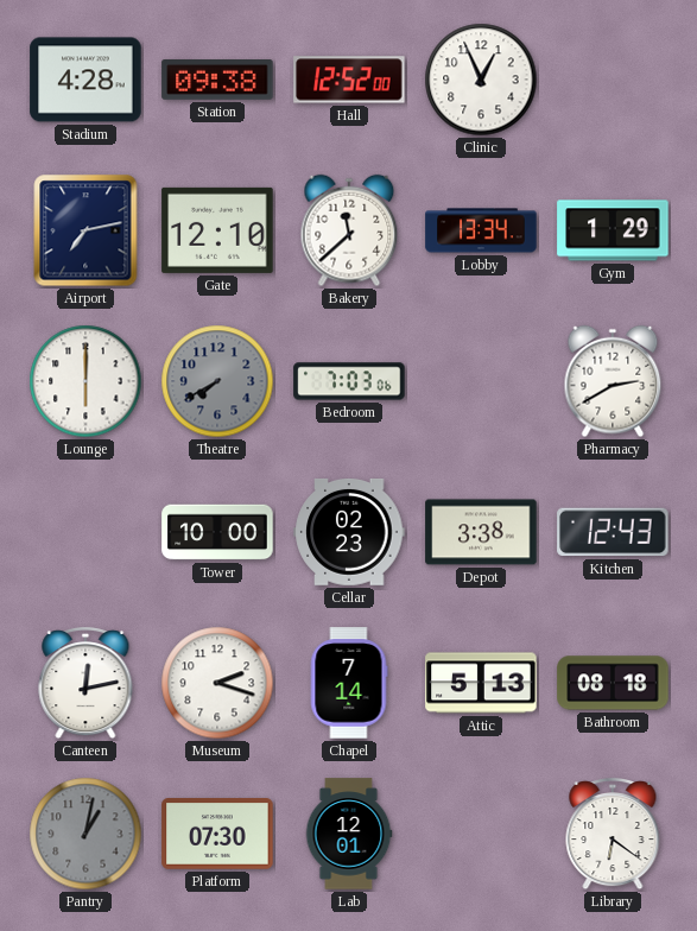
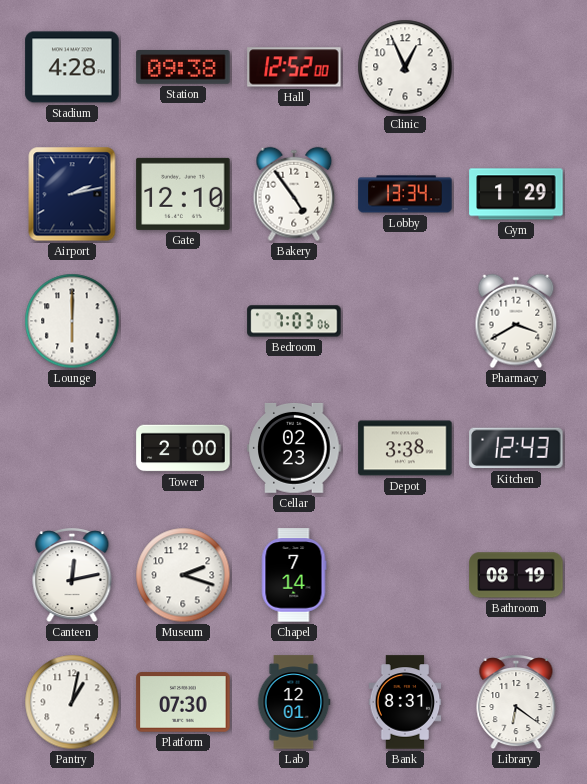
Airport: 7:13 -> 2:13
Bakery: 11:38 -> 4:54
Theatre: 7:40 -> none
Pharmacy: 2:40 -> 3:40
Tower: 10:00 -> 2:00
Attic: 5:13 -> none
Bathroom: 08:18 -> 08:19
Pantry dial: grey -> white
Bank: none -> 8:31
